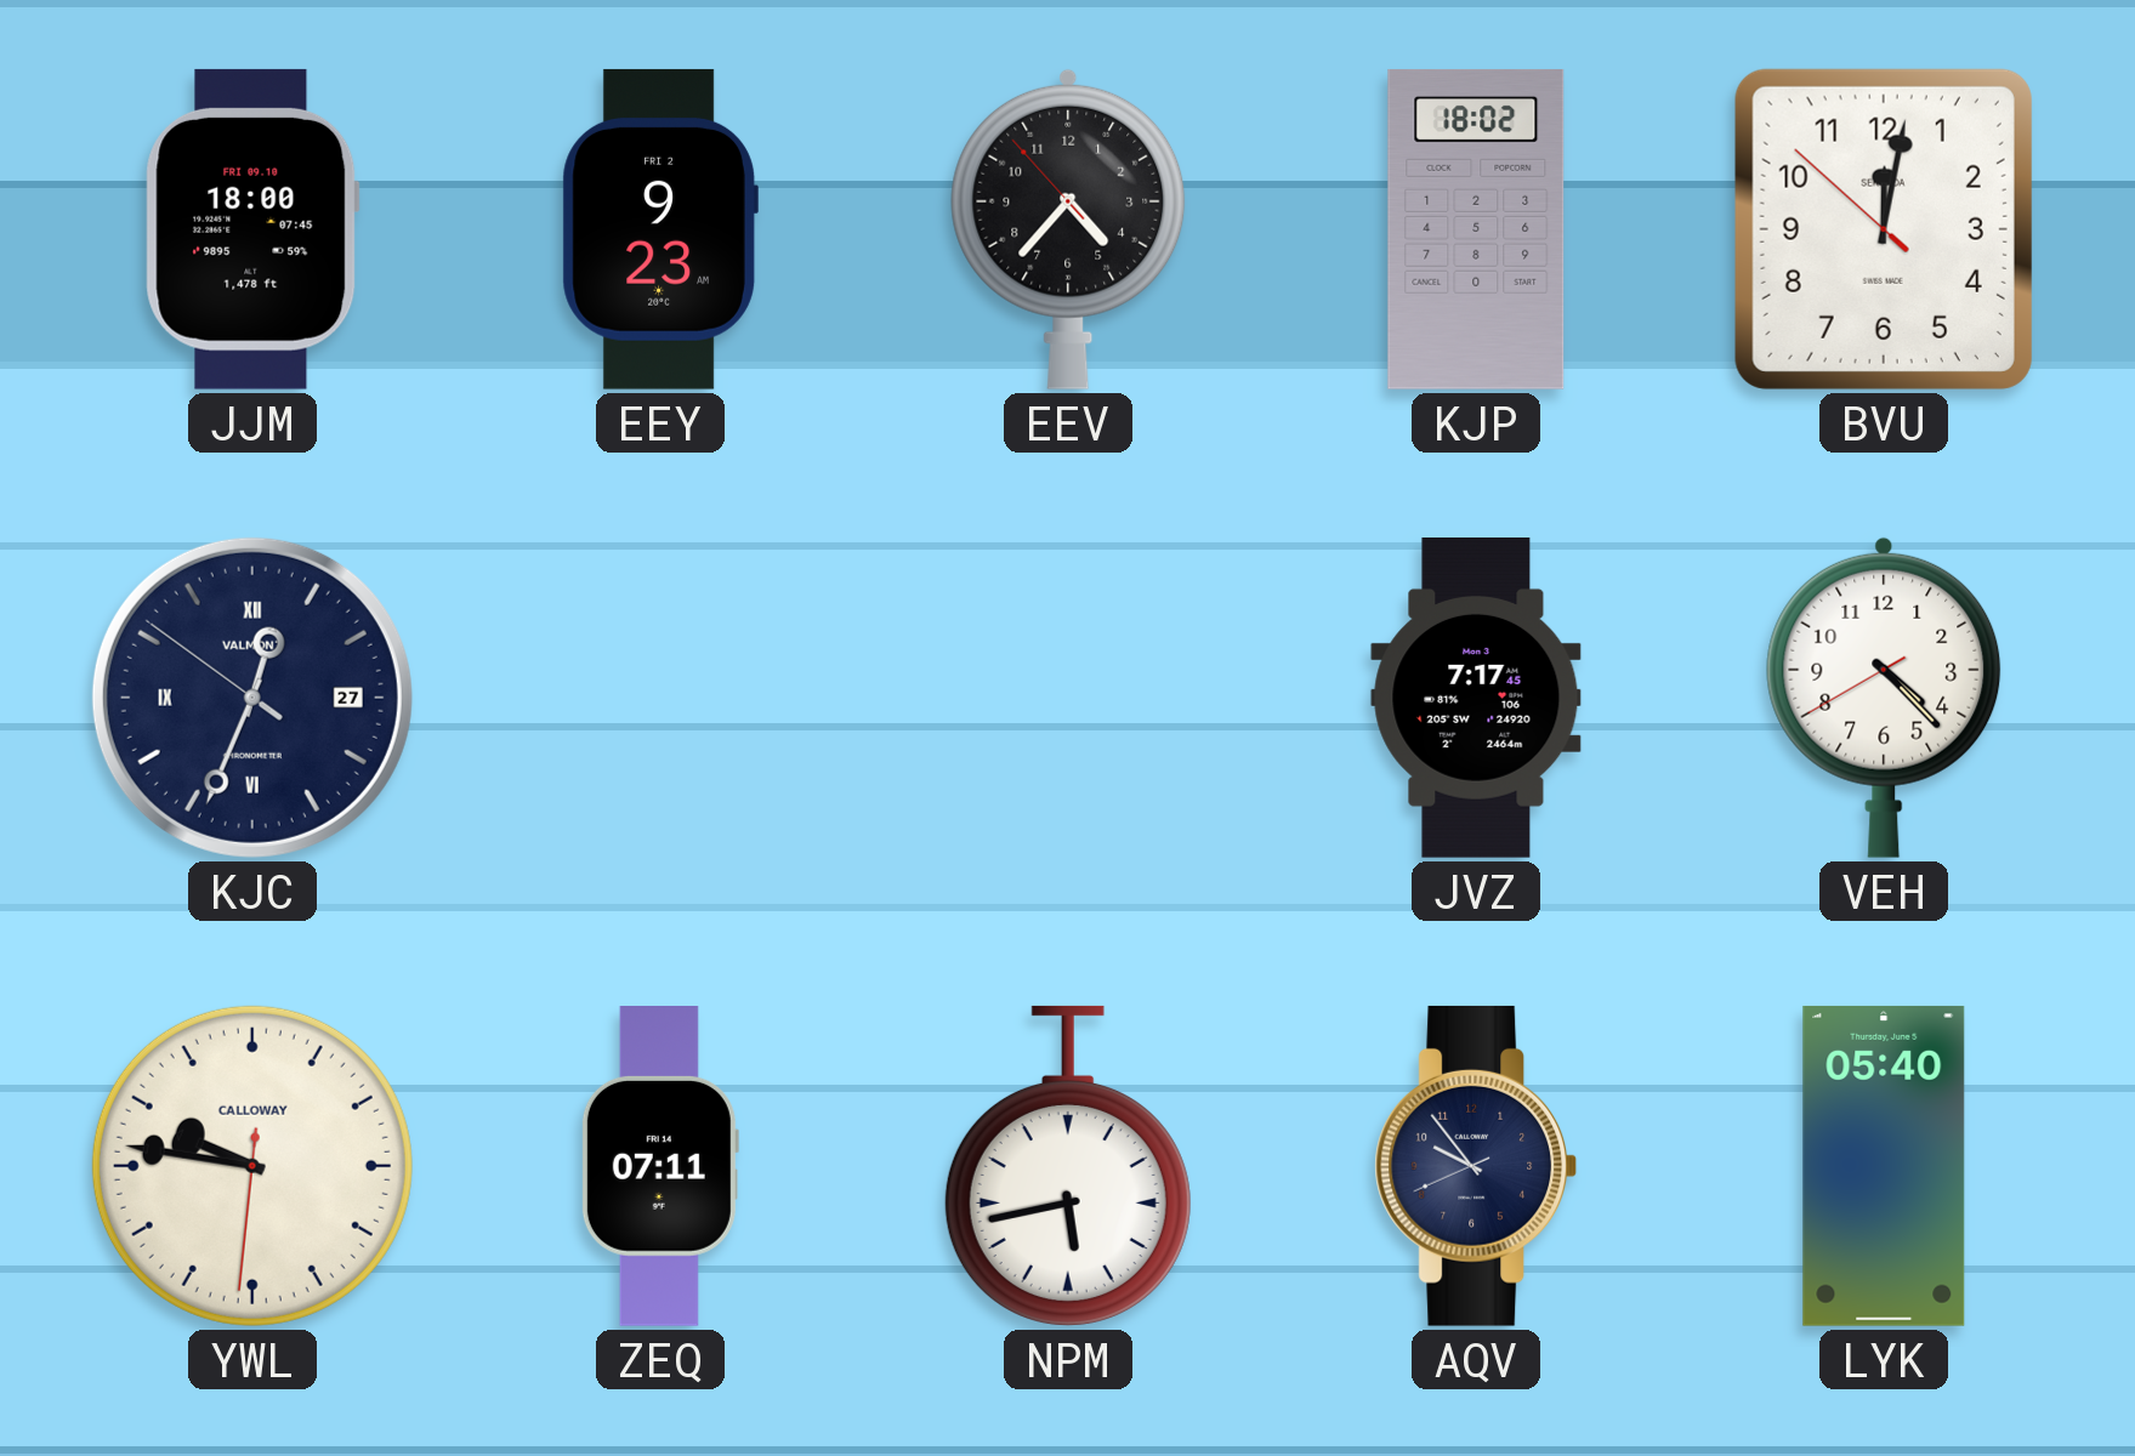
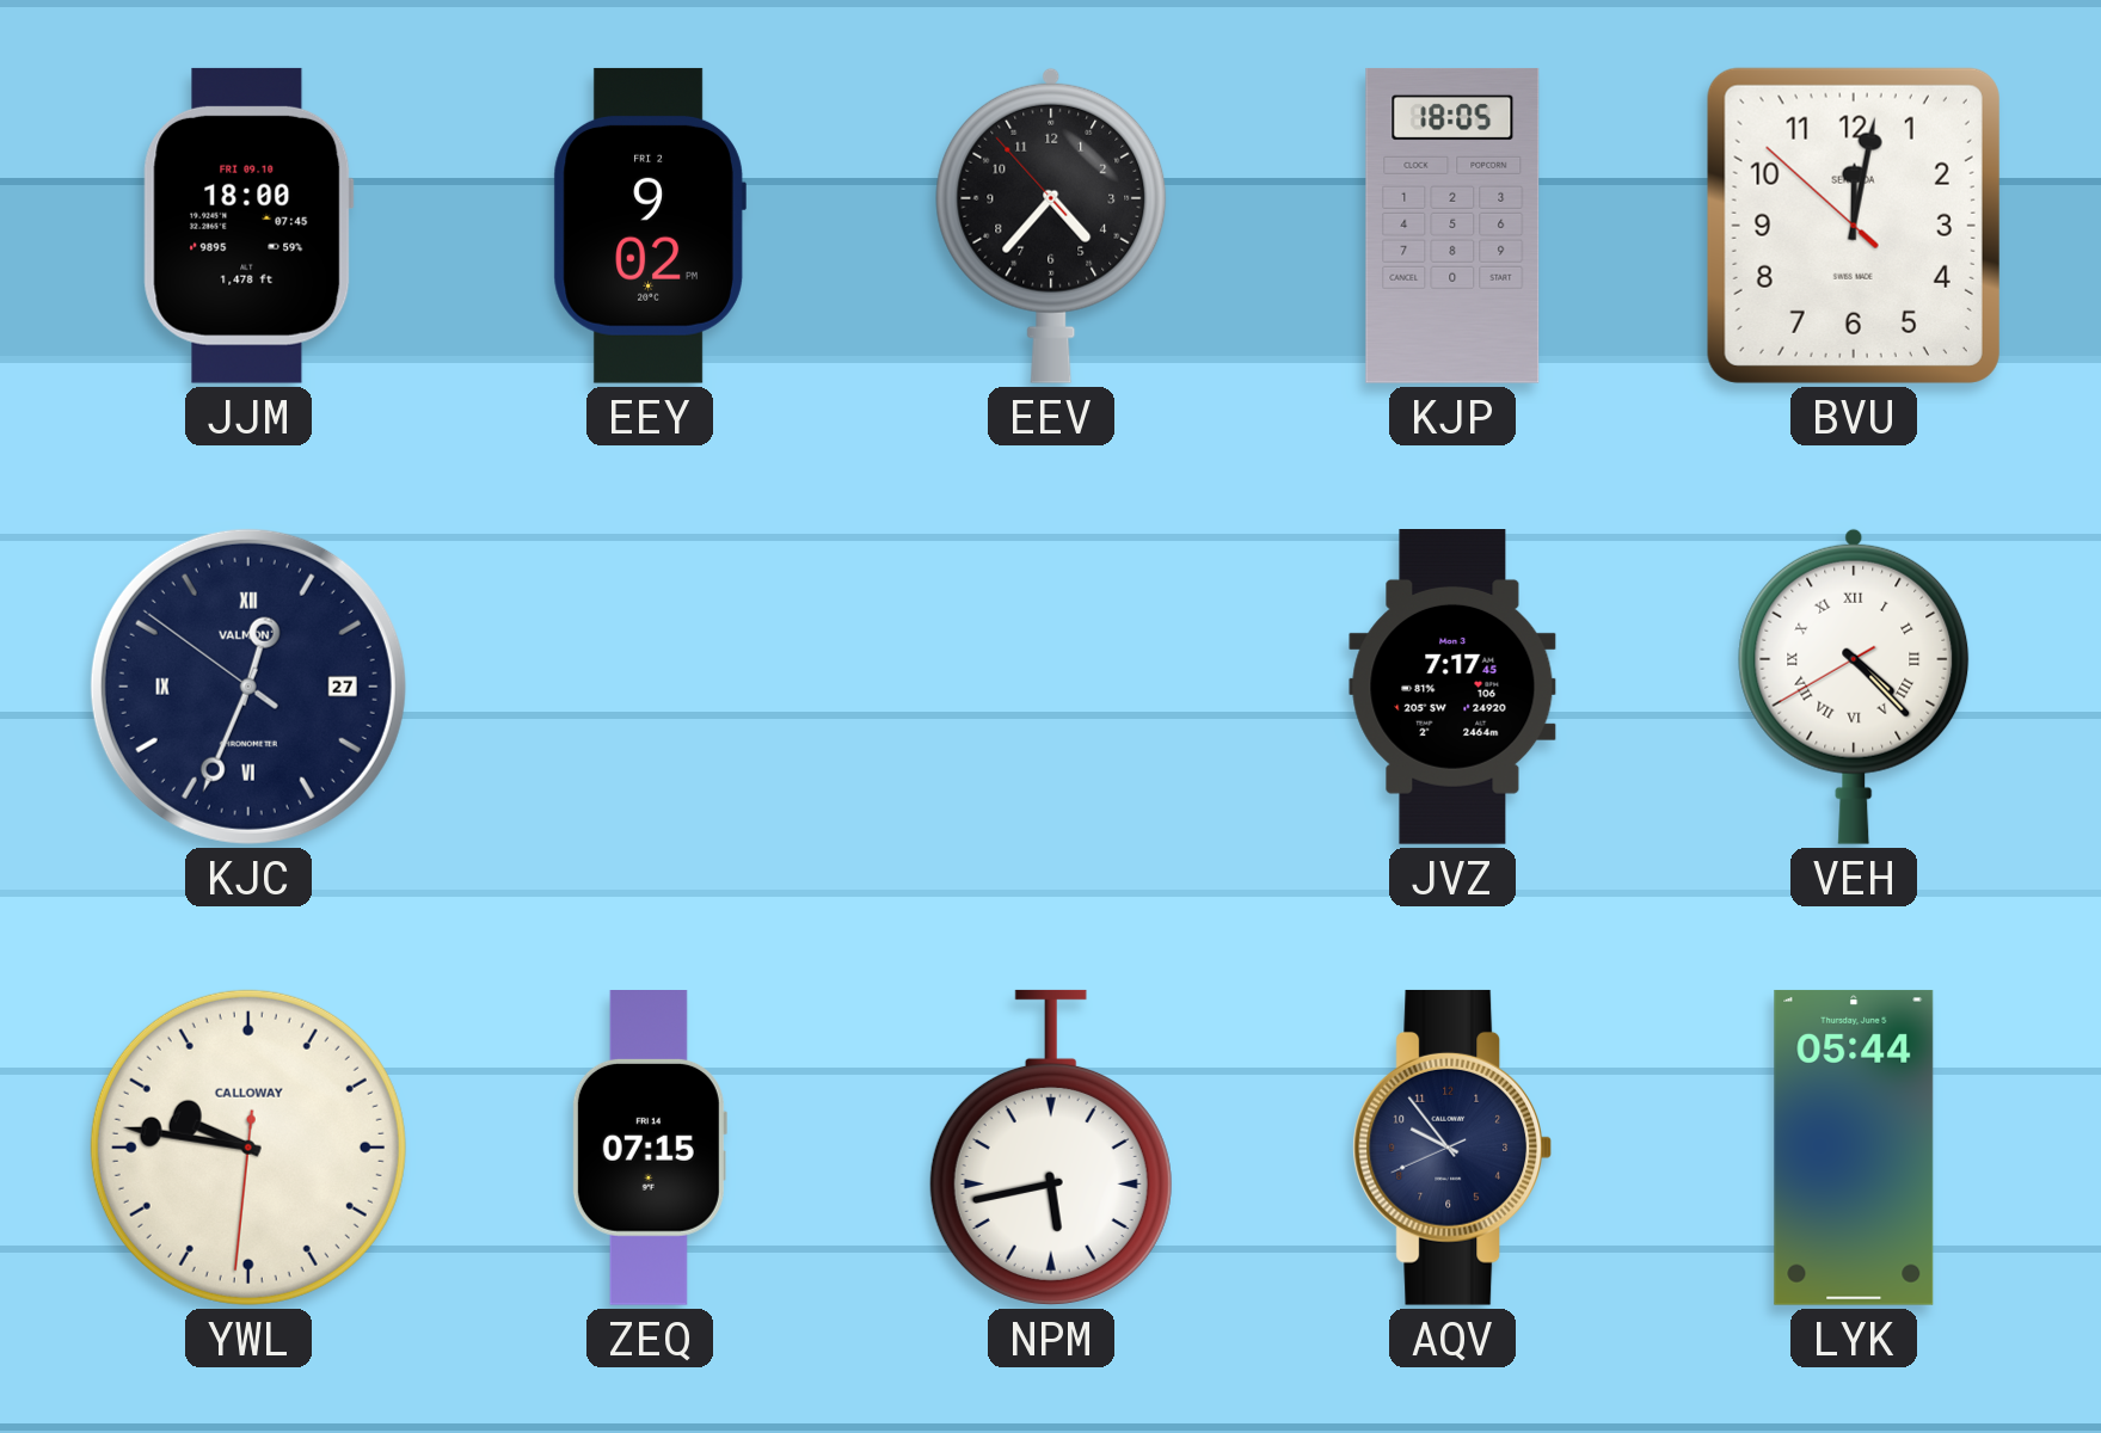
EEY: 9:23 -> 9:02
KJP: 18:02 -> 18:05
VEH numerals: Arabic -> Roman
ZEQ: 07:11 -> 07:15
LYK: 05:40 -> 05:44
